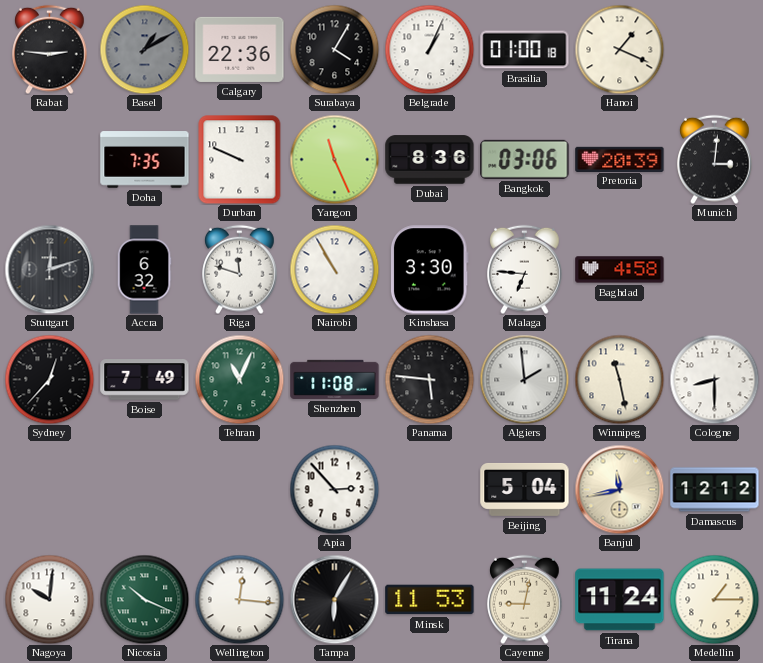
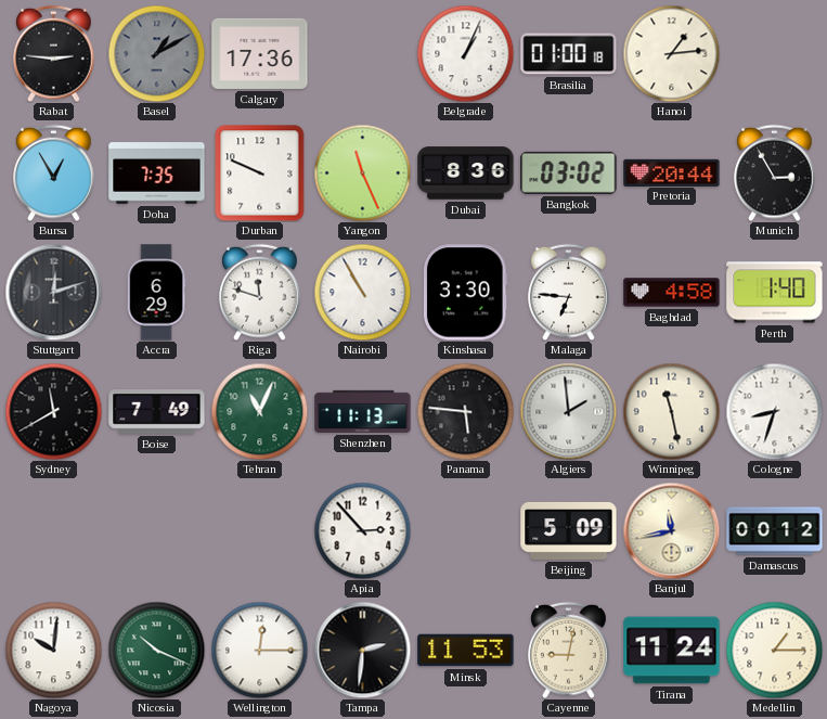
Calgary: 22:36 -> 17:36
Surabaya: 4:05 -> none
Hanoi: 1:19 -> 1:14
Bursa: none -> 12:55
Bangkok: 03:06 -> 03:02
Pretoria: 20:39 -> 20:44
Munich: 3:01 -> 2:55
Accra: 6:32 -> 6:29
Perth: none -> 1:40
Sydney: 12:37 -> 11:40
Shenzhen: 11:08 -> 11:13
Cologne: 8:30 -> 8:33
Beijing: 5:04 -> 5:09
Damascus: 12:12 -> 00:12
Wellington: 12:16 -> 12:15
Tampa: 6:05 -> 2:31
